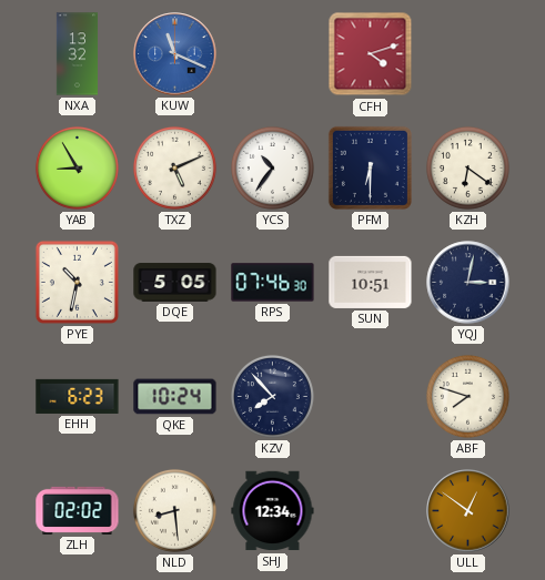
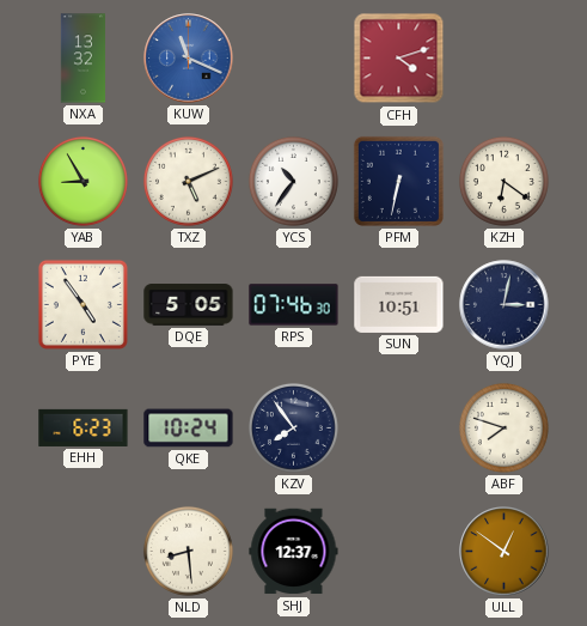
PFM: 6:30 -> 6:32
PYE: 10:32 -> 4:54
KZV: 7:53 -> 7:54
ZLH: 02:02 -> none
SHJ: 12:34 -> 12:37
